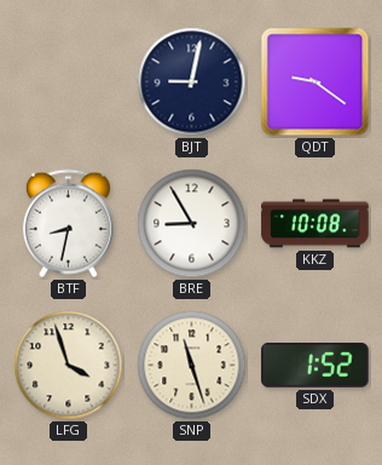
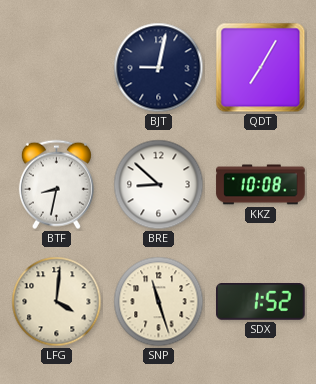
QDT: 9:21 -> 7:05
BRE: 8:55 -> 8:52
LFG: 3:57 -> 4:01
